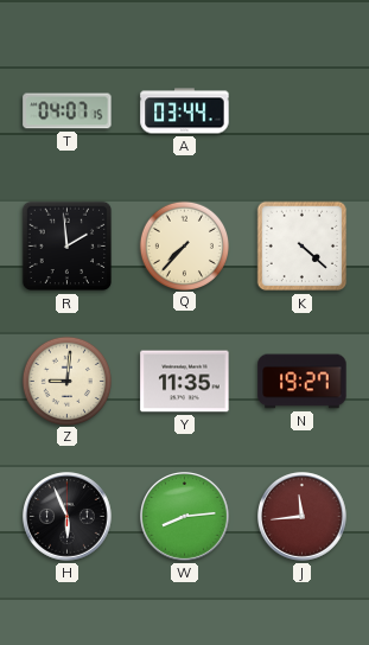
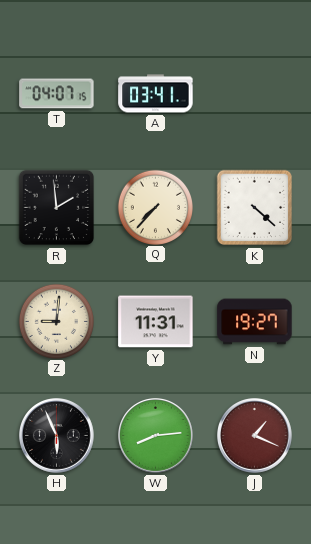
A: 03:44 -> 03:41
Y: 11:35 -> 11:31
J: 11:44 -> 1:19
